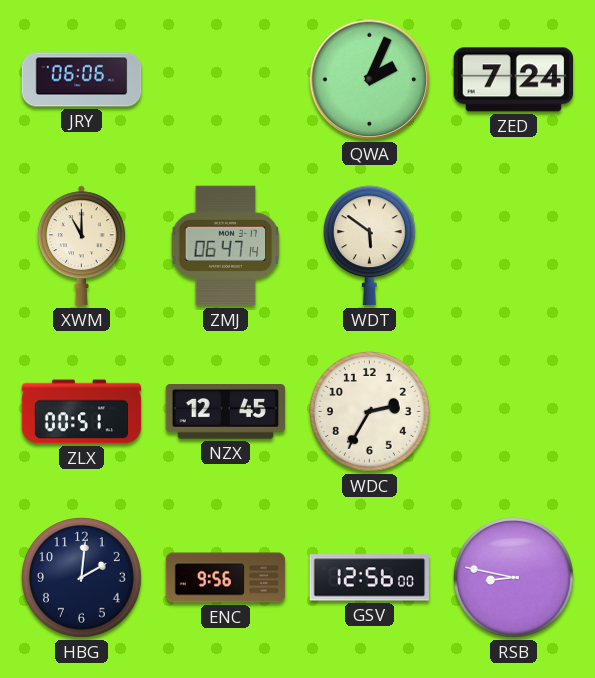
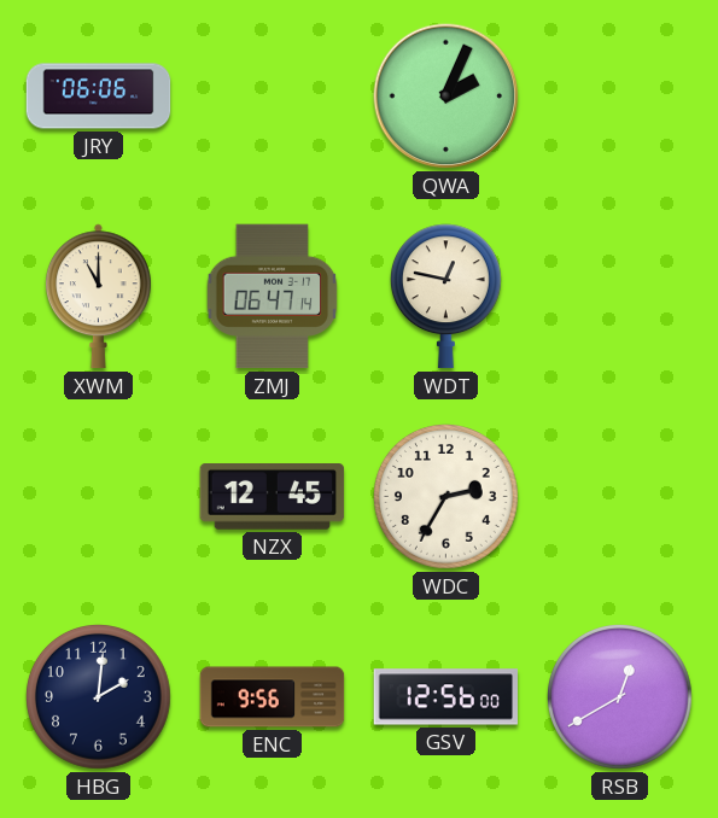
ZED: 7:24 -> none
WDT: 5:51 -> 12:47
ZLX: 00:51 -> none
RSB: 8:47 -> 12:40
